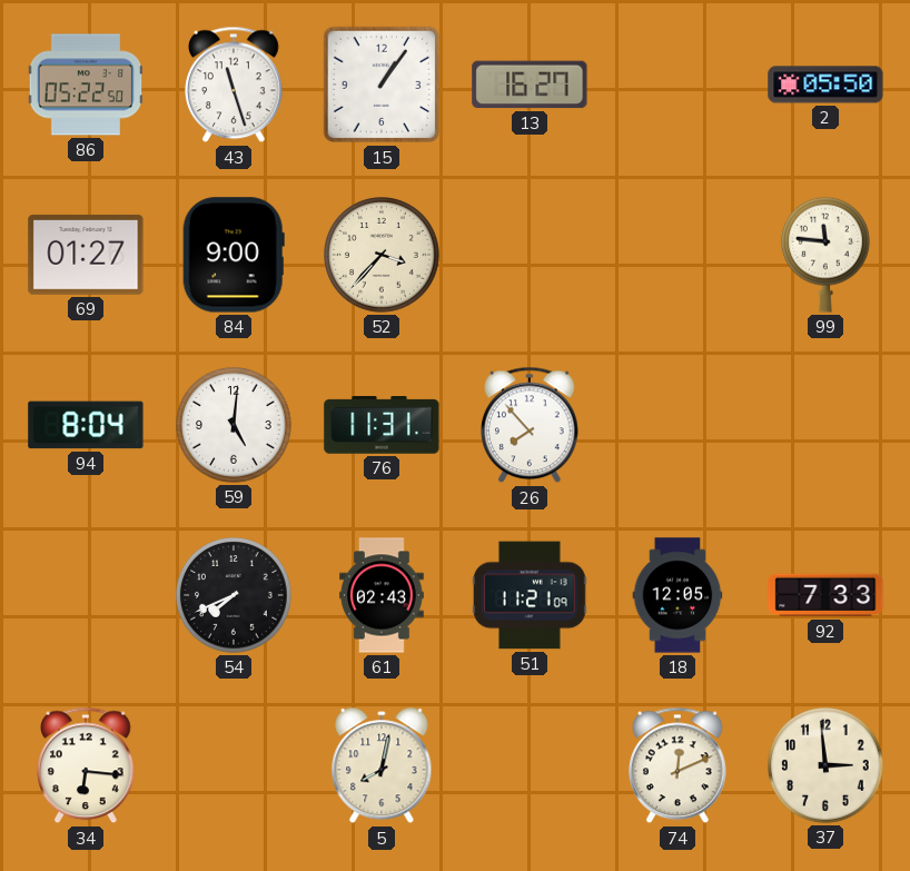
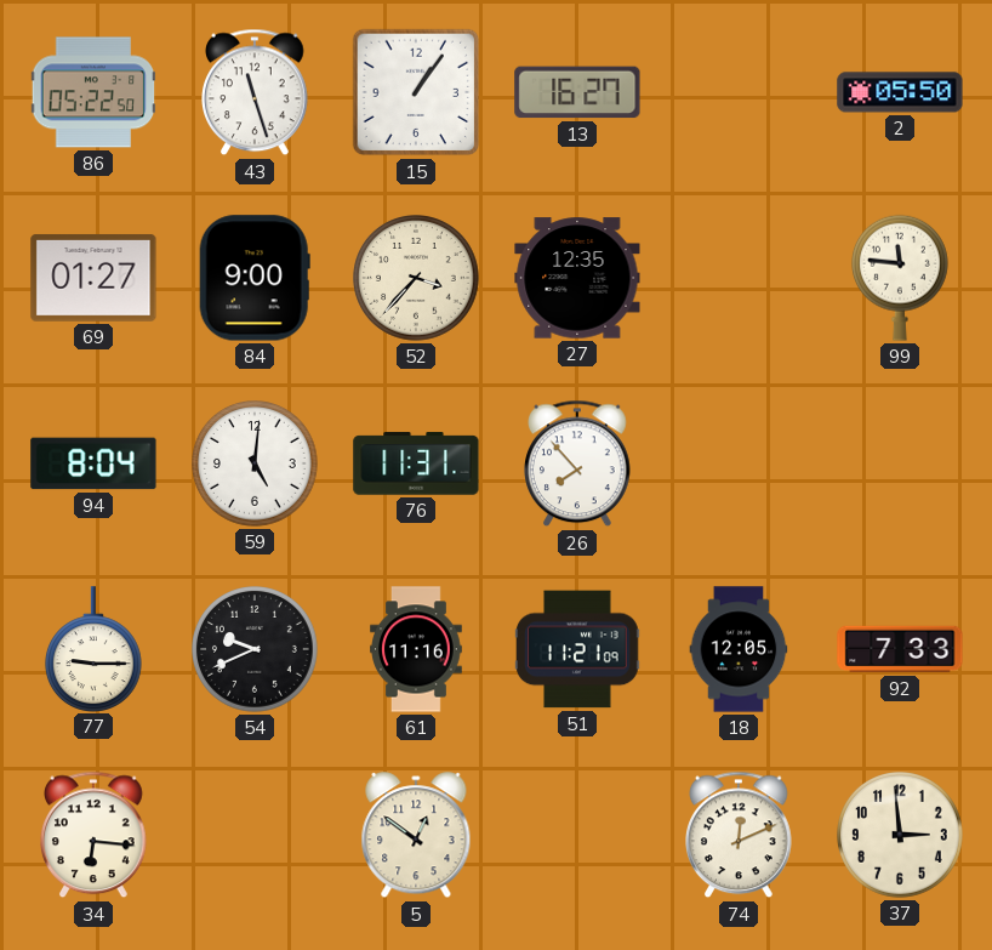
27: none -> 12:35
77: none -> 9:15
54: 7:41 -> 9:41
61: 02:43 -> 11:16
5: 8:02 -> 12:51
